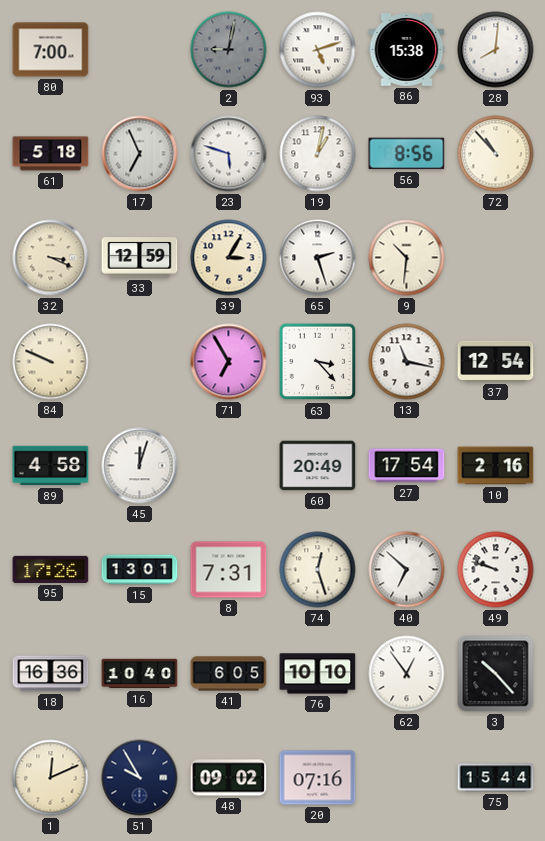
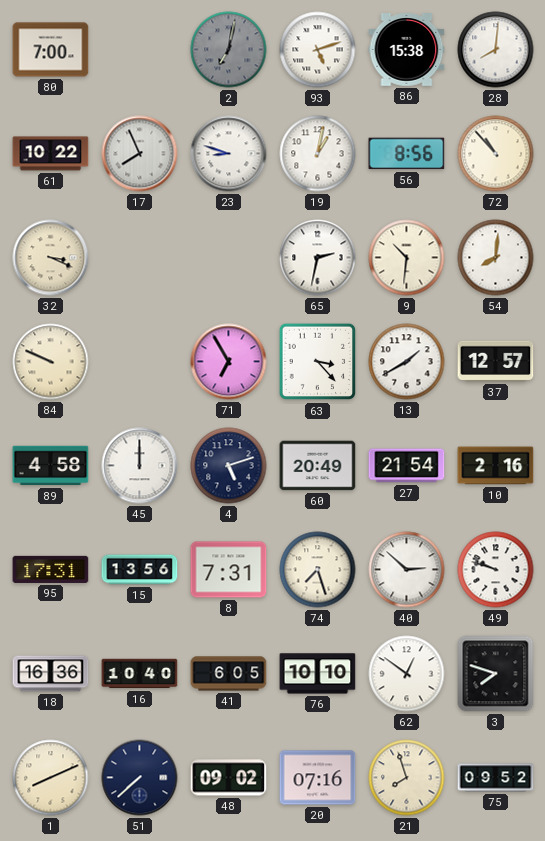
2: 9:02 -> 7:02
61: 5:18 -> 10:22
17: 6:56 -> 7:56
23: 5:48 -> 8:48
33: 12:59 -> none
39: 3:05 -> none
65: 2:27 -> 2:32
54: none -> 8:01
13: 11:17 -> 1:40
37: 12:54 -> 12:57
45: 12:03 -> 12:00
4: none -> 5:12
27: 17:54 -> 21:54
95: 17:26 -> 17:31
15: 13:01 -> 13:56
74: 12:27 -> 7:27
40: 6:52 -> 2:52
62: 12:54 -> 12:51
3: 10:23 -> 7:48
1: 12:11 -> 8:11
51: 9:55 -> 7:38
21: none -> 7:57
75: 15:44 -> 09:52
